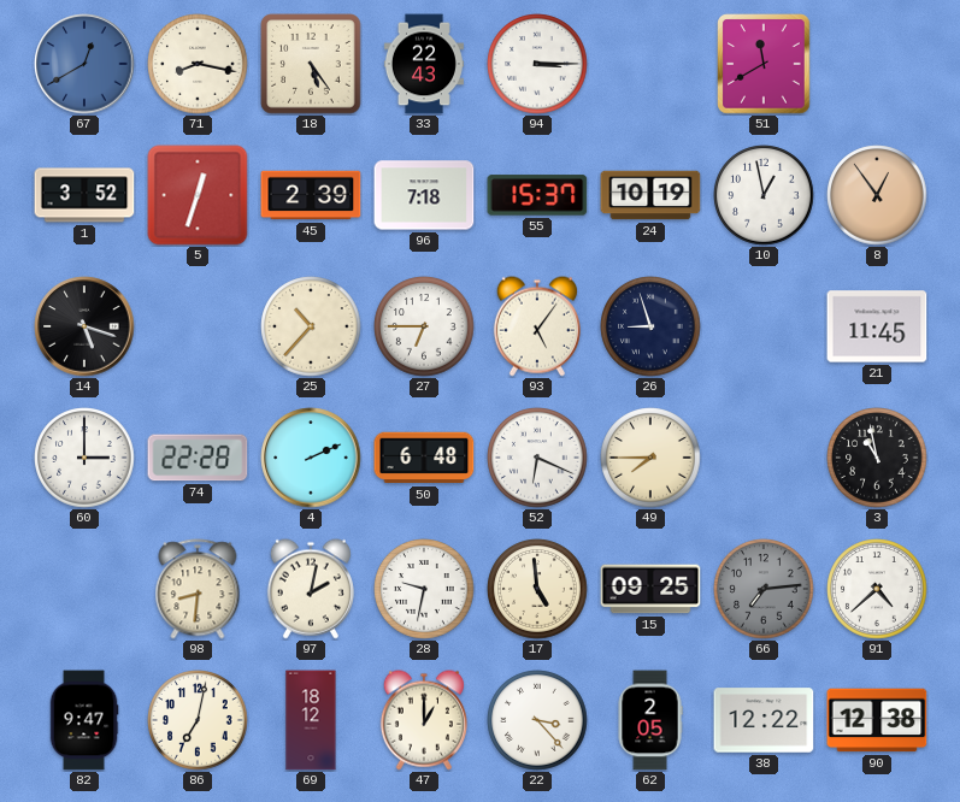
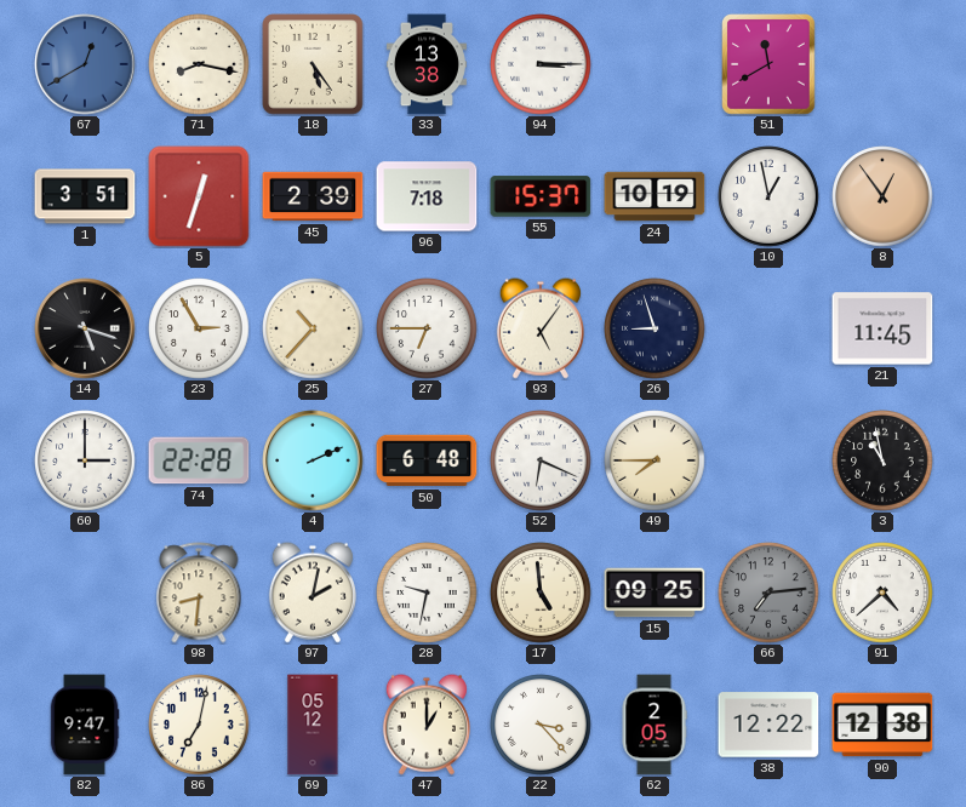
33: 22:43 -> 13:38
1: 3:52 -> 3:51
23: none -> 2:55
69: 18:12 -> 05:12
